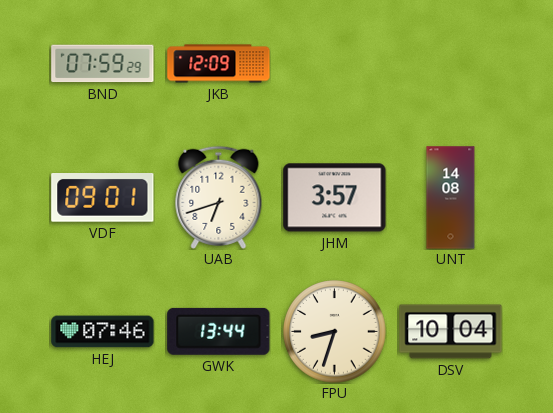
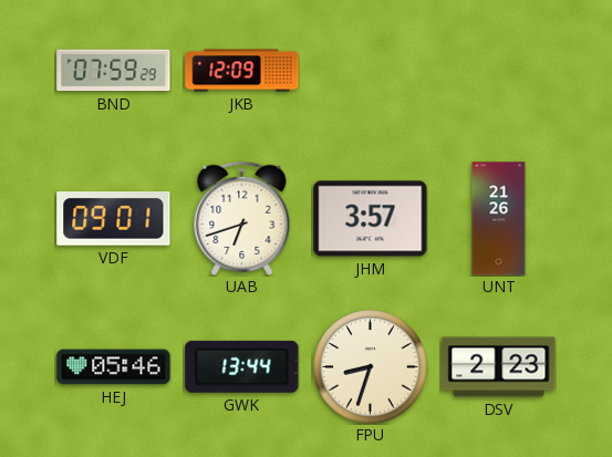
UNT: 14:08 -> 21:26
HEJ: 07:46 -> 05:46
DSV: 10:04 -> 2:23
